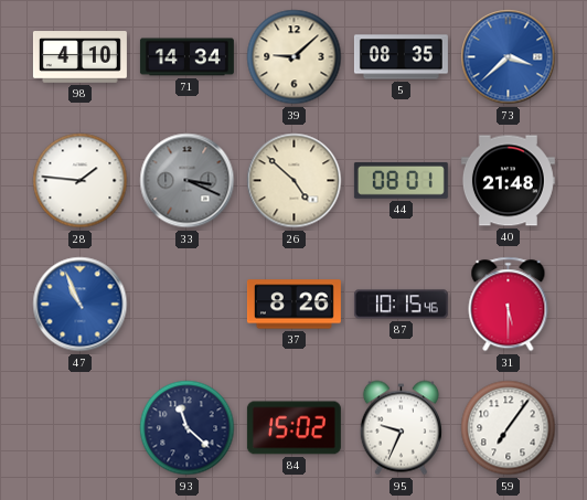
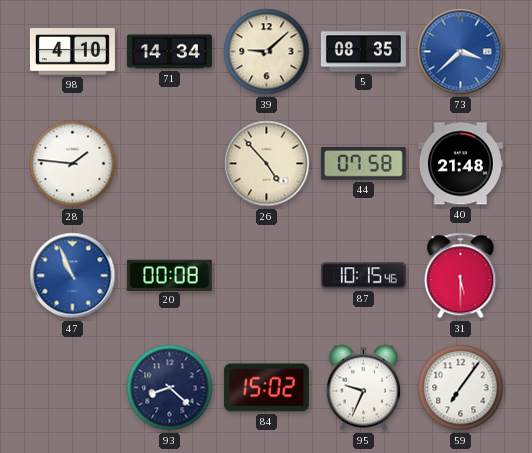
33: 3:19 -> none
26: 4:52 -> 4:53
44: 08:01 -> 07:58
20: none -> 00:08
37: 8:26 -> none
93: 11:22 -> 8:22
